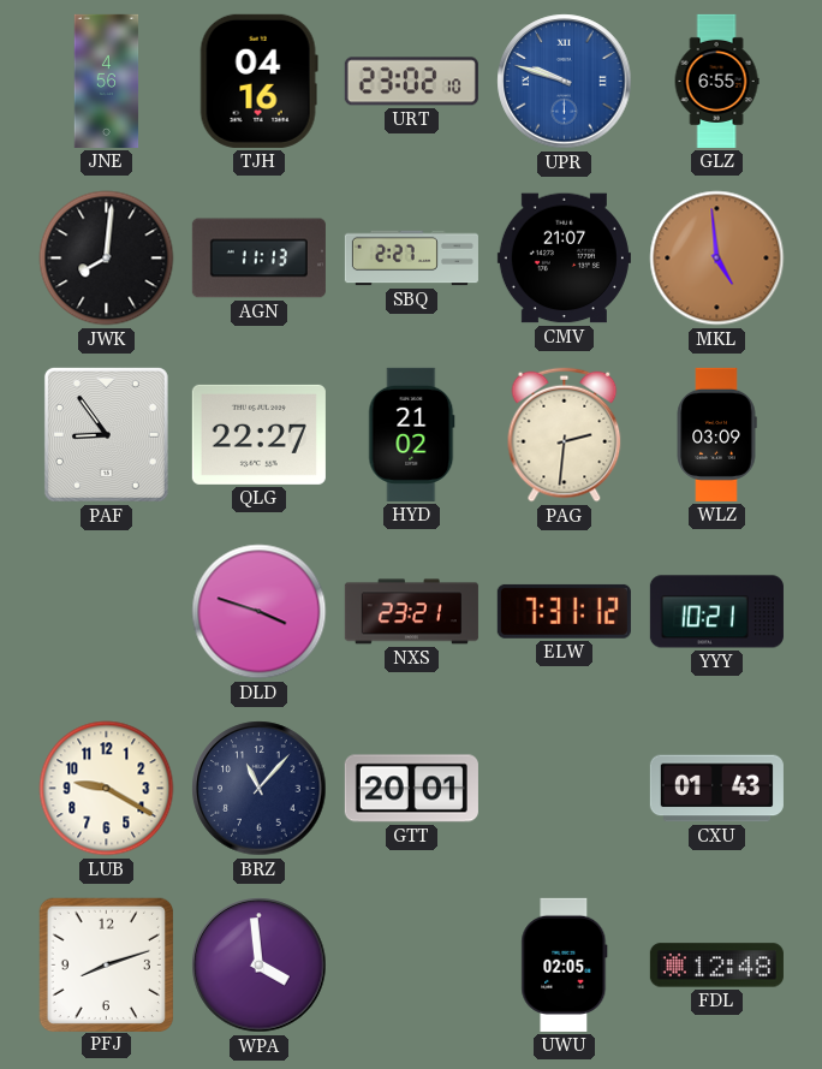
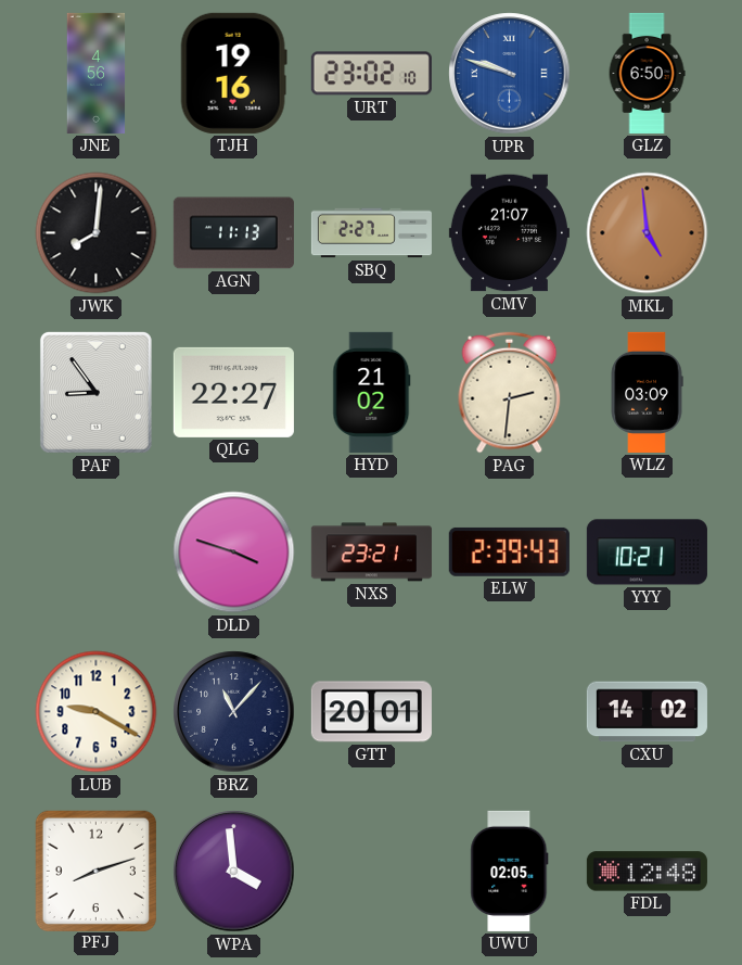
TJH: 04:16 -> 19:16
GLZ: 6:55 -> 6:50
ELW: 7:31 -> 2:39
CXU: 01:43 -> 14:02
